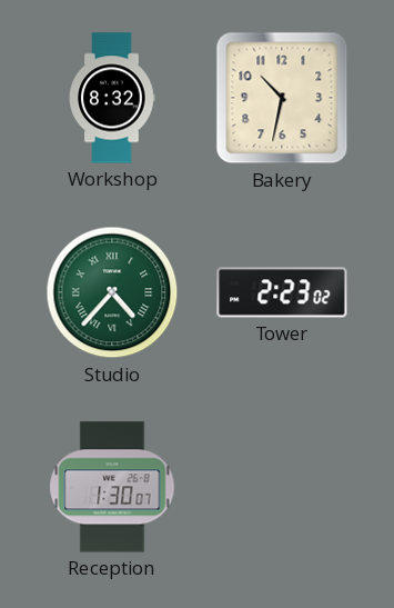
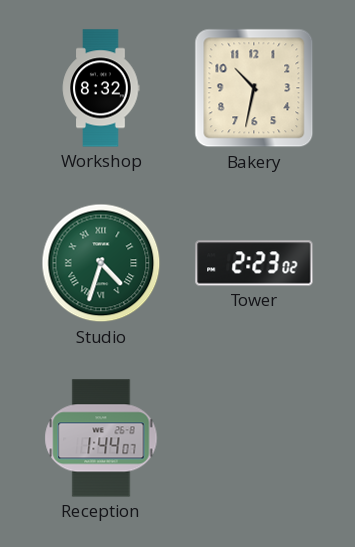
Studio: 4:37 -> 4:33
Reception: 1:30 -> 1:44
